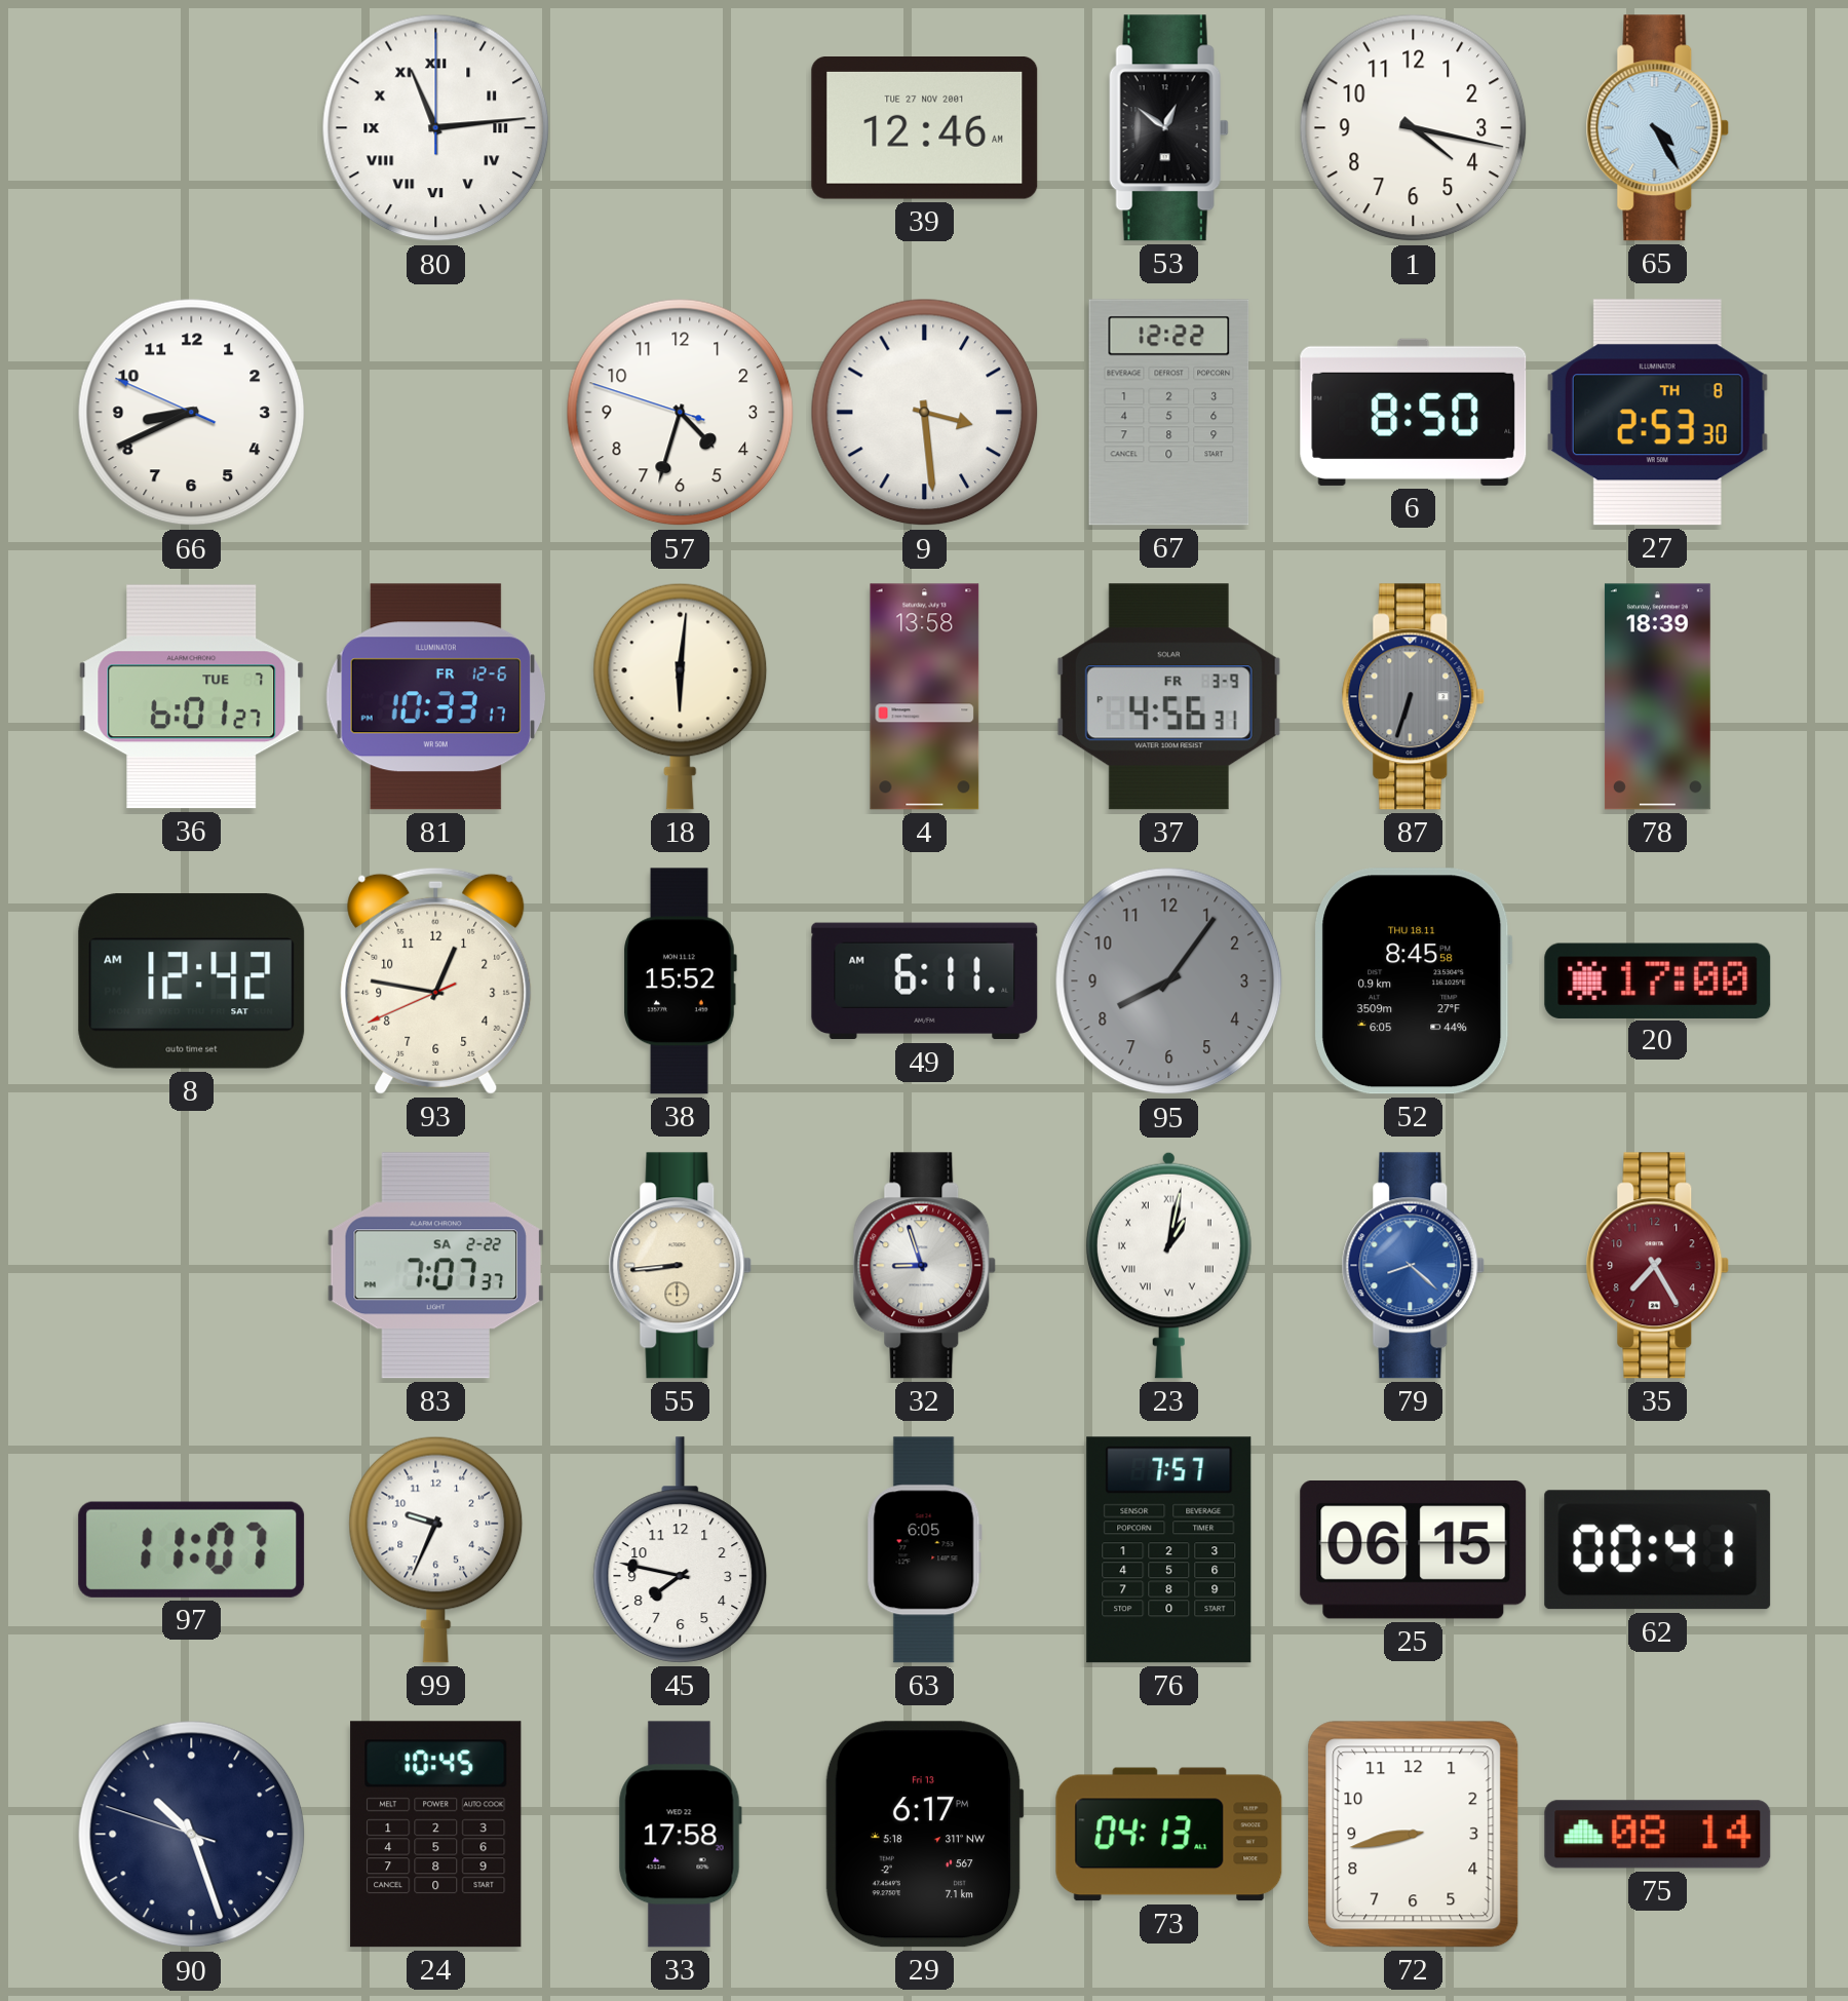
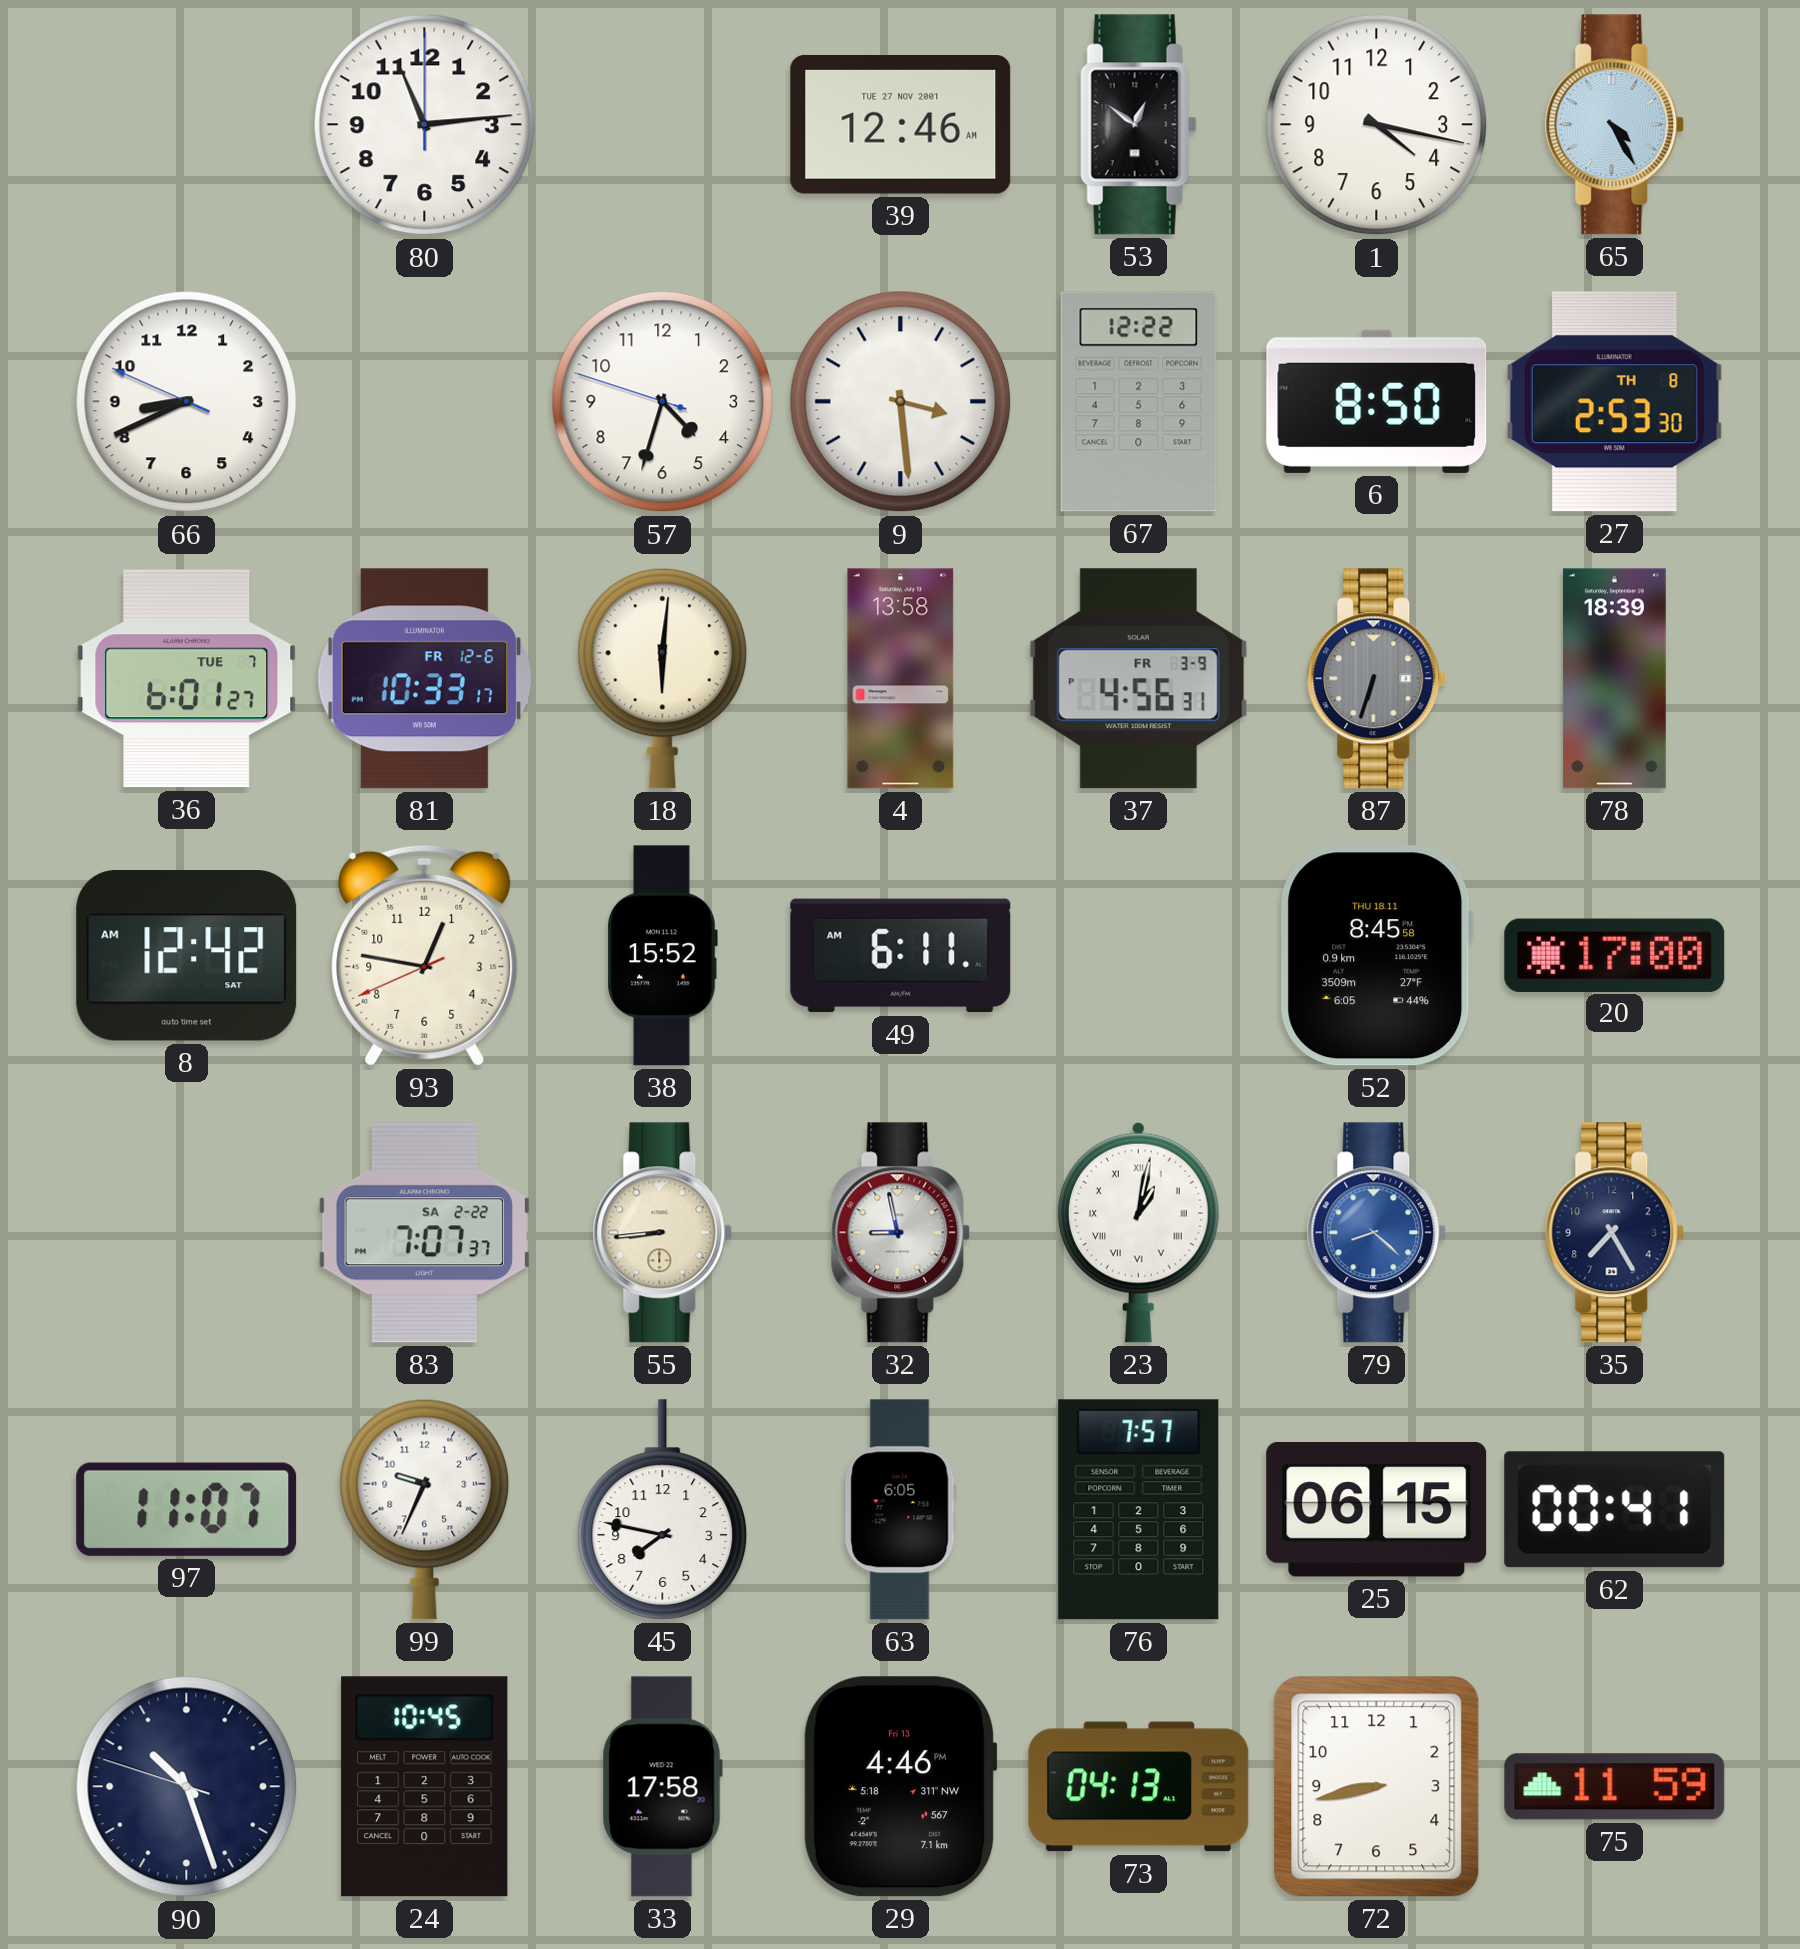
80 numerals: Roman -> Arabic
95: 8:06 -> none
32: 8:57 -> 8:58
35 dial: burgundy -> navy
29: 6:17 -> 4:46
75: 08:14 -> 11:59
